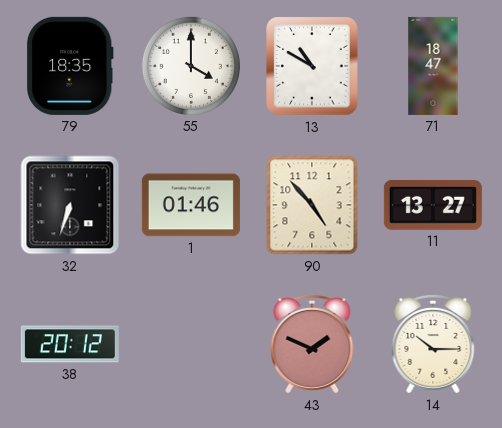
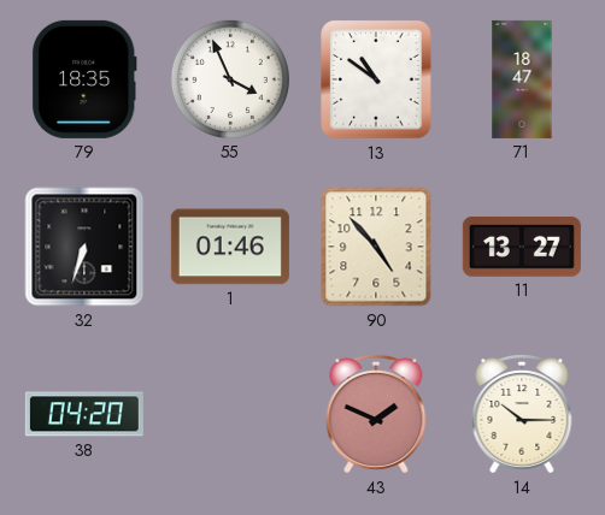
55: 4:00 -> 3:56
13: 10:50 -> 10:51
38: 20:12 -> 04:20
